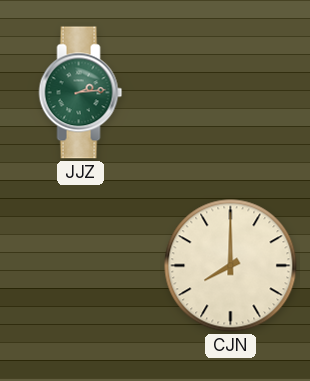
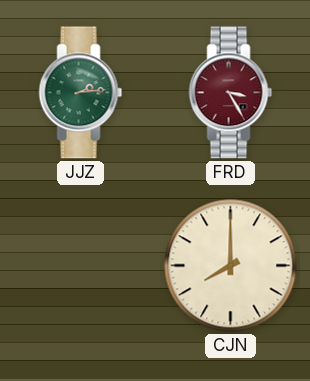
FRD: none -> 3:25
